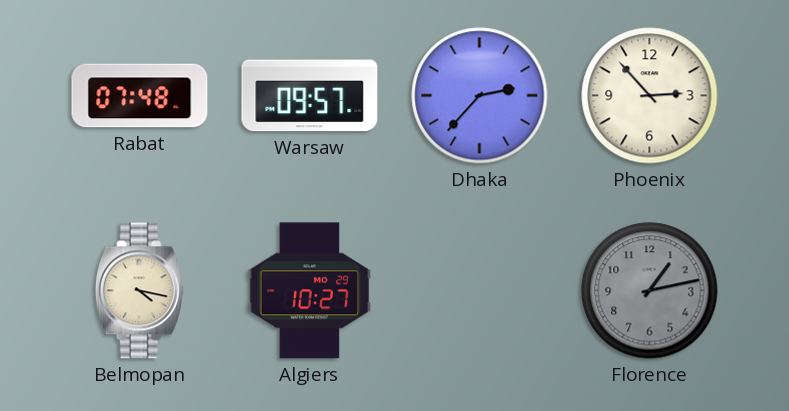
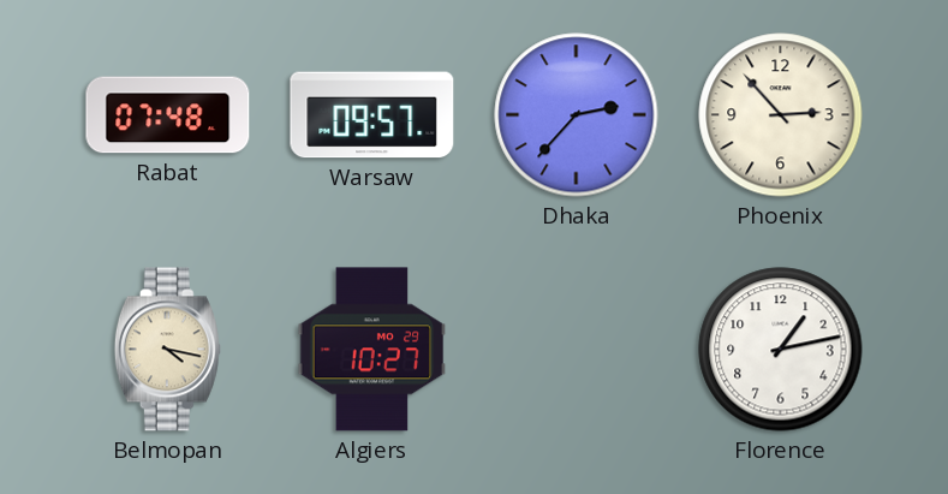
Florence dial: grey -> white
